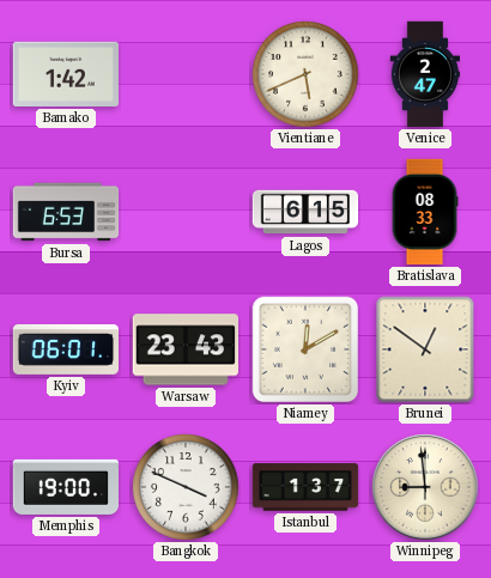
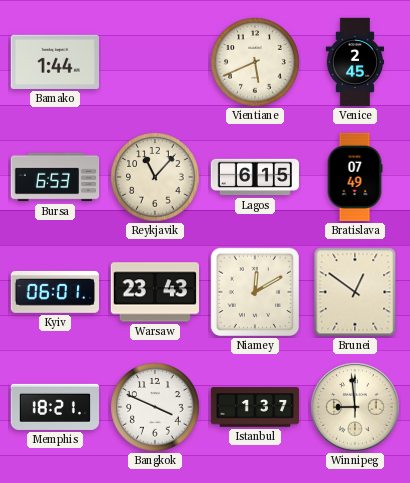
Bamako: 1:42 -> 1:44
Venice: 2:47 -> 2:45
Reykjavik: none -> 11:07
Bratislava: 08:33 -> 07:49
Memphis: 19:00 -> 18:21
